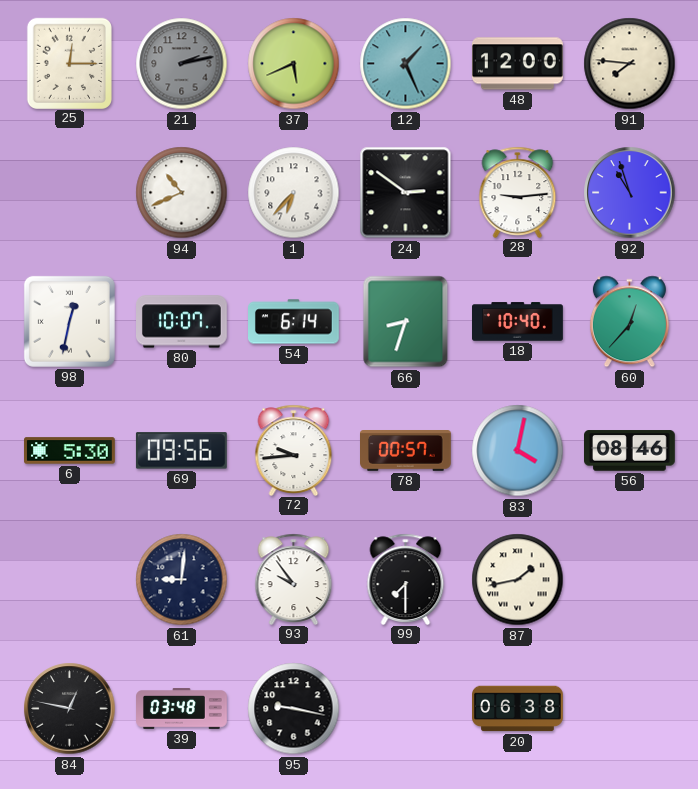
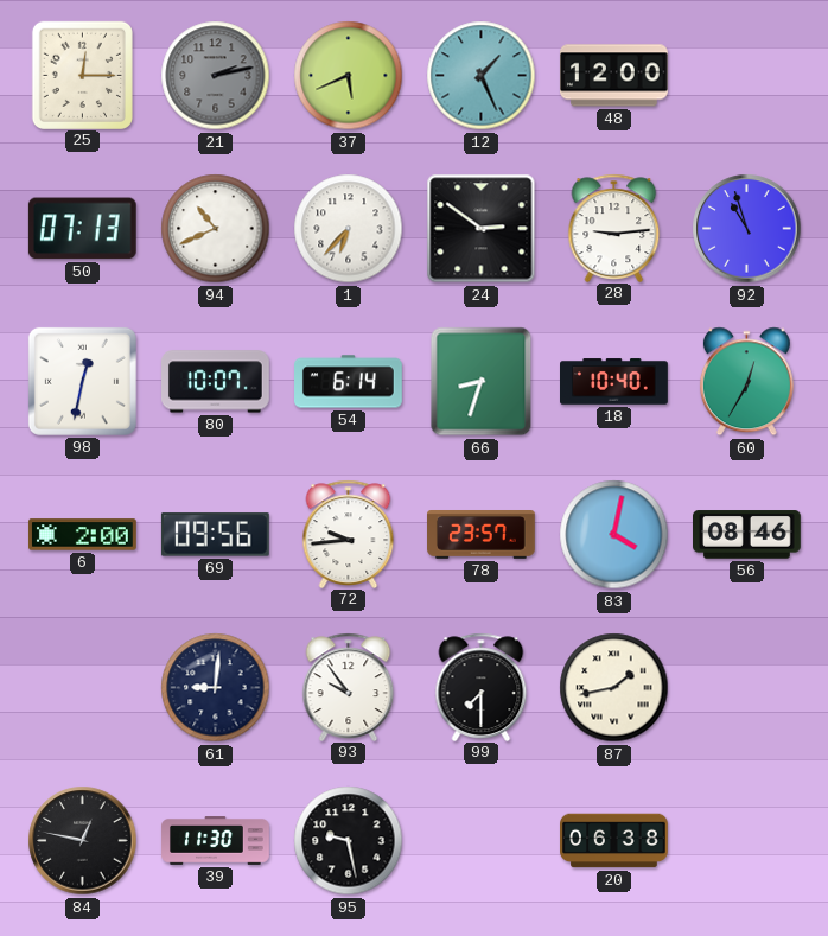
91: 7:46 -> none
50: none -> 07:13
60: 12:37 -> 12:35
6: 5:30 -> 2:00
78: 00:57 -> 23:57
39: 03:48 -> 11:30
95: 9:17 -> 9:28
